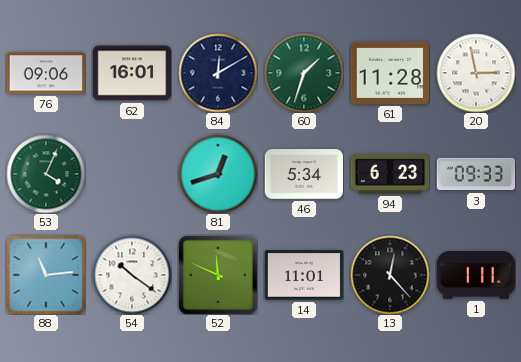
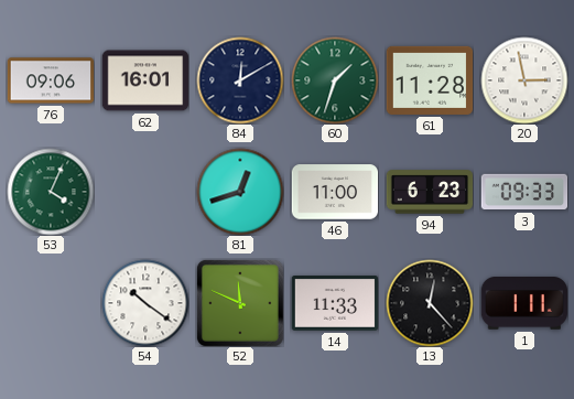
46: 5:34 -> 11:00
88: 11:14 -> none
14: 11:01 -> 11:33
